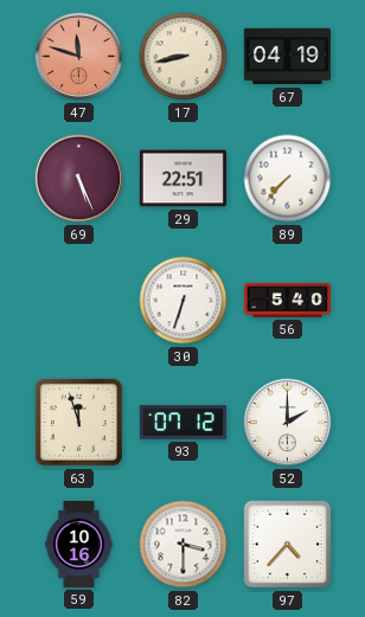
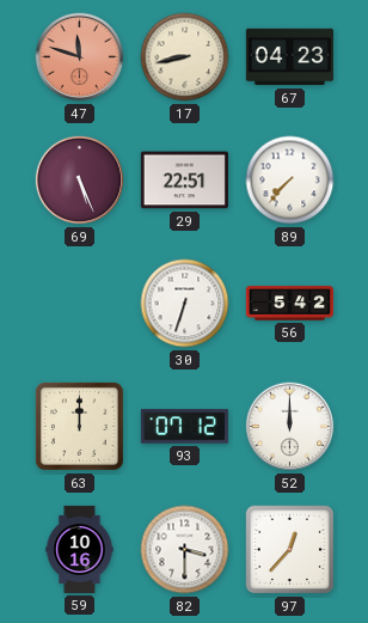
67: 04:19 -> 04:23
56: 5:40 -> 5:42
63: 11:57 -> 12:00
52: 2:00 -> 12:00
97: 4:37 -> 12:37
